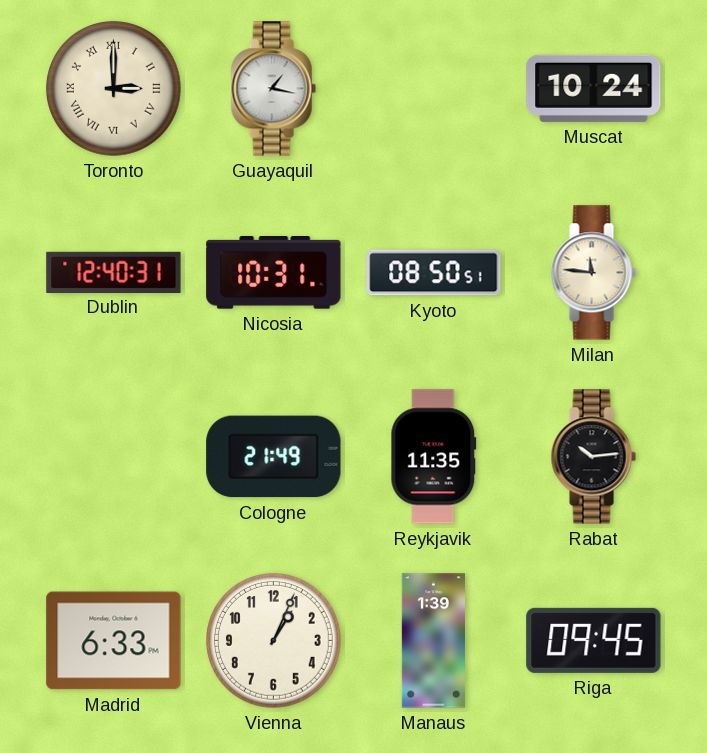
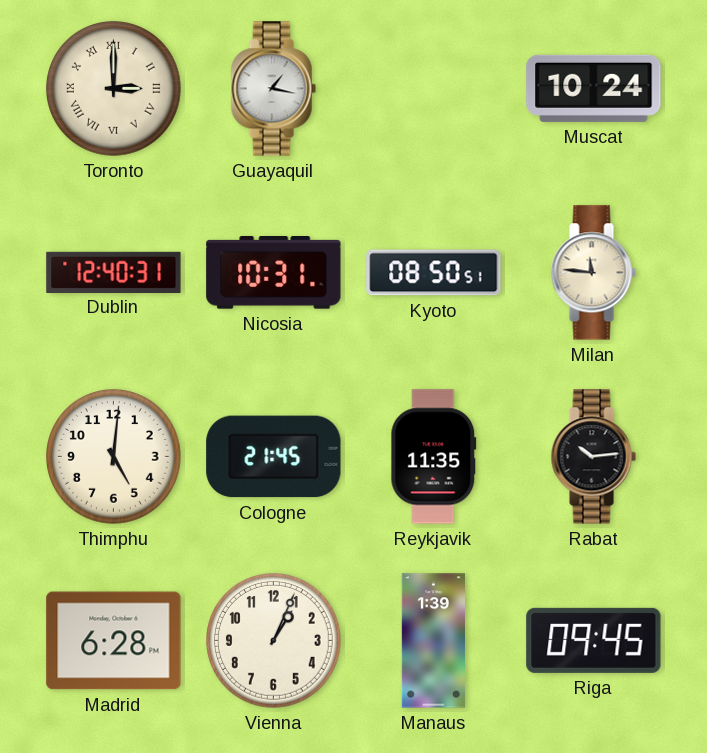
Thimphu: none -> 5:01
Cologne: 21:49 -> 21:45
Madrid: 6:33 -> 6:28
